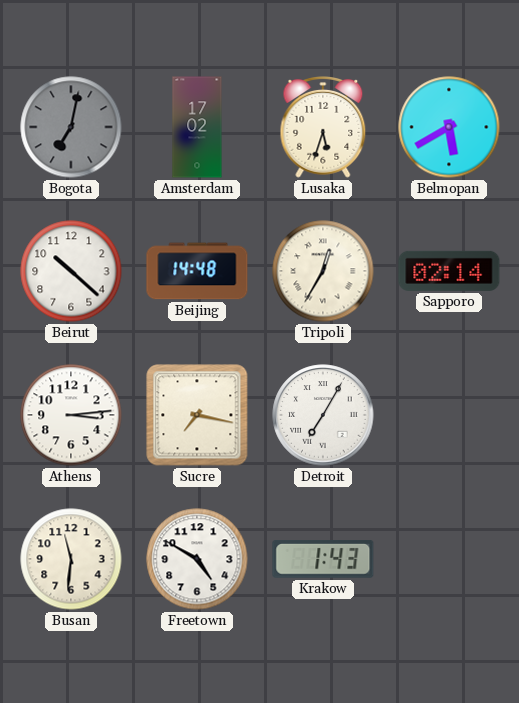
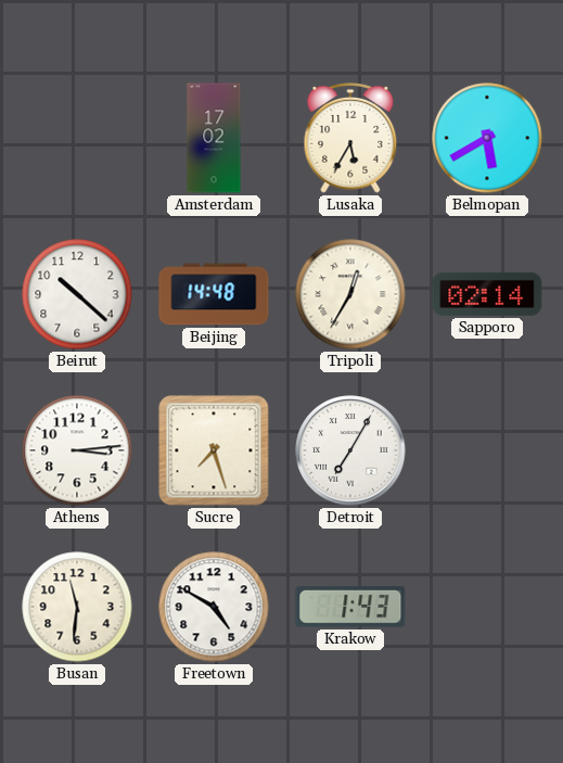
Bogota: 7:02 -> none
Lusaka: 5:33 -> 5:35
Sucre: 7:17 -> 7:27
